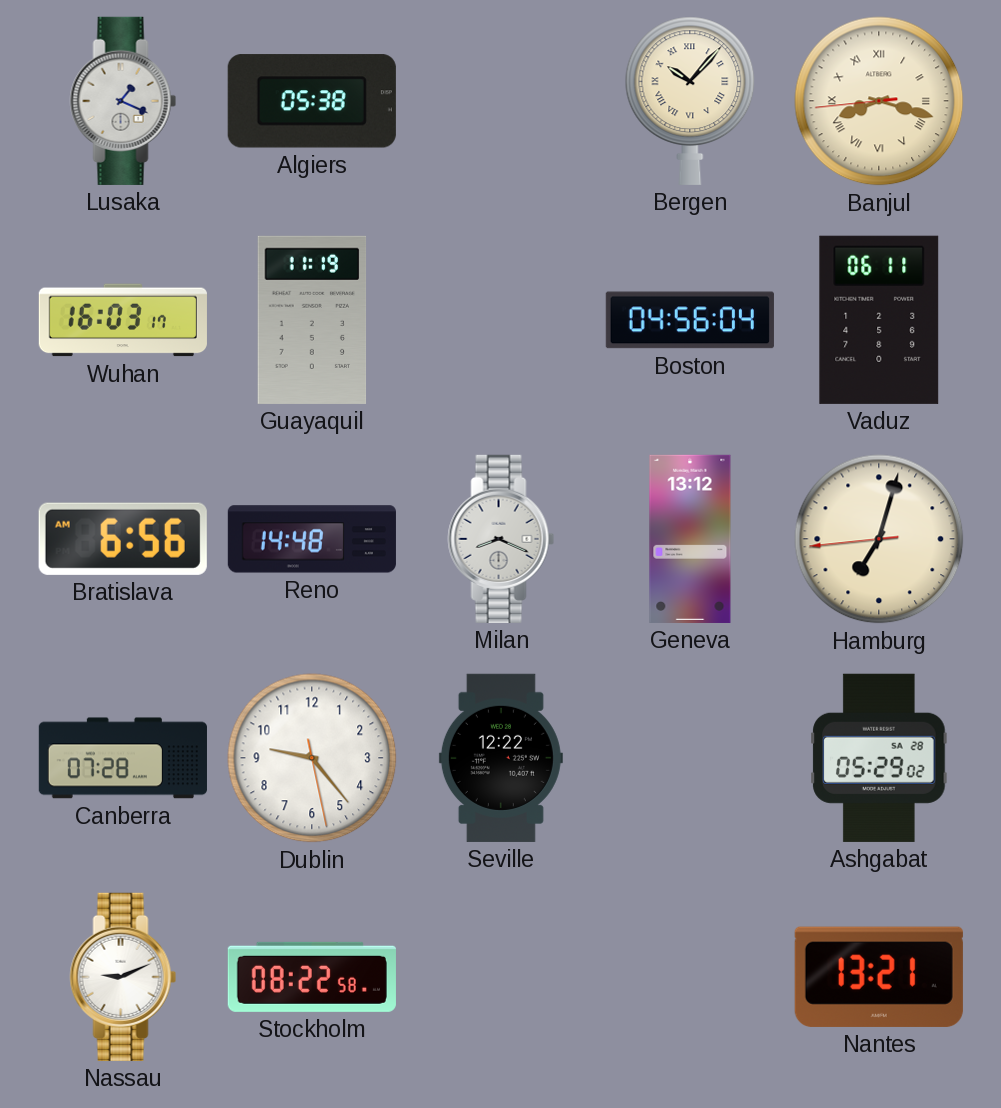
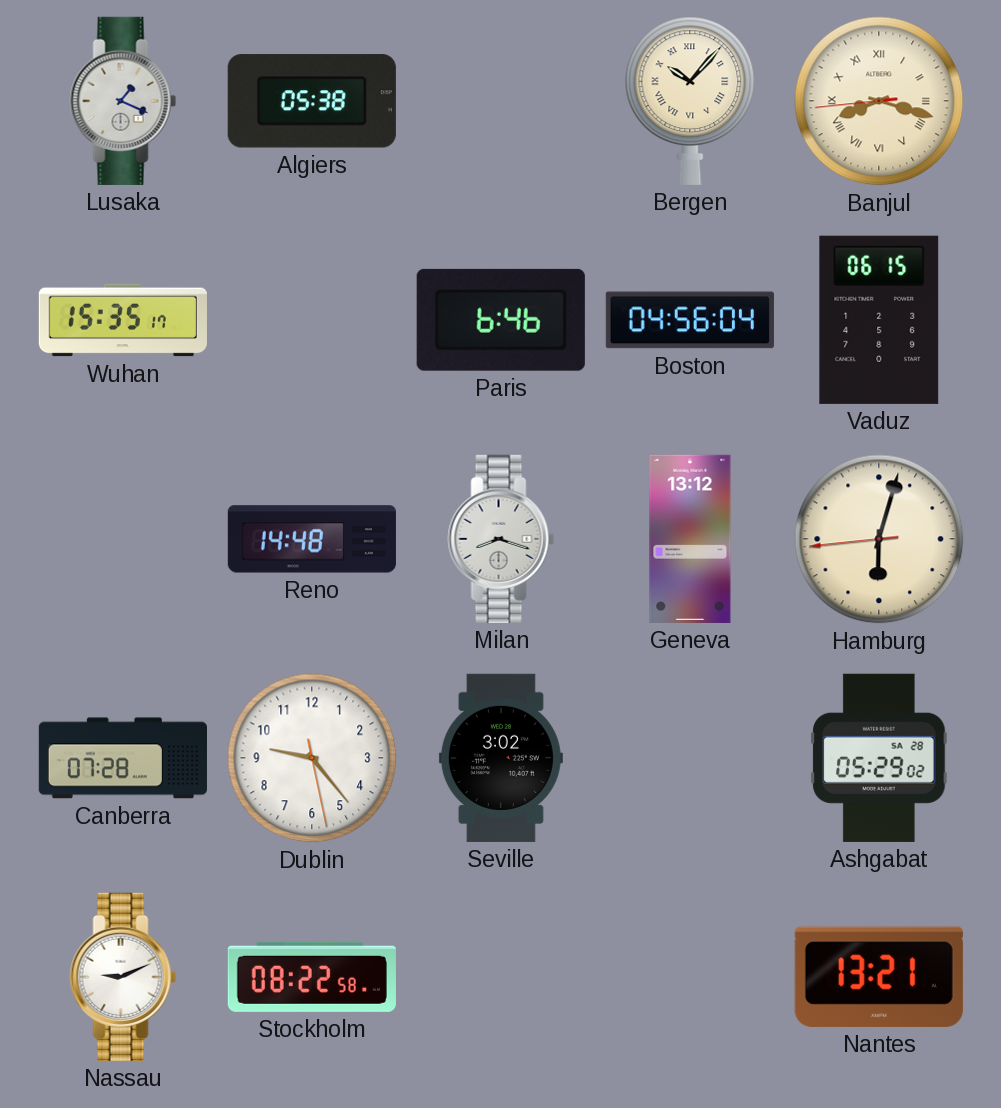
Wuhan: 16:03 -> 15:35
Guayaquil: 11:19 -> none
Paris: none -> 6:46
Vaduz: 06:11 -> 06:15
Bratislava: 6:56 -> none
Milan: 8:19 -> 8:18
Hamburg: 7:02 -> 6:02
Seville: 12:22 -> 3:02
